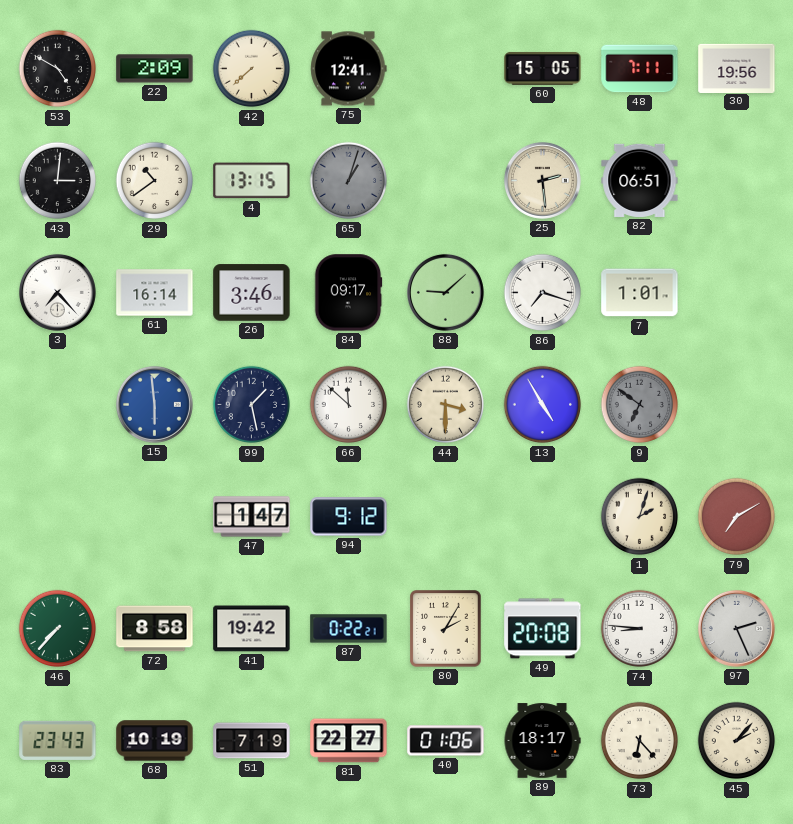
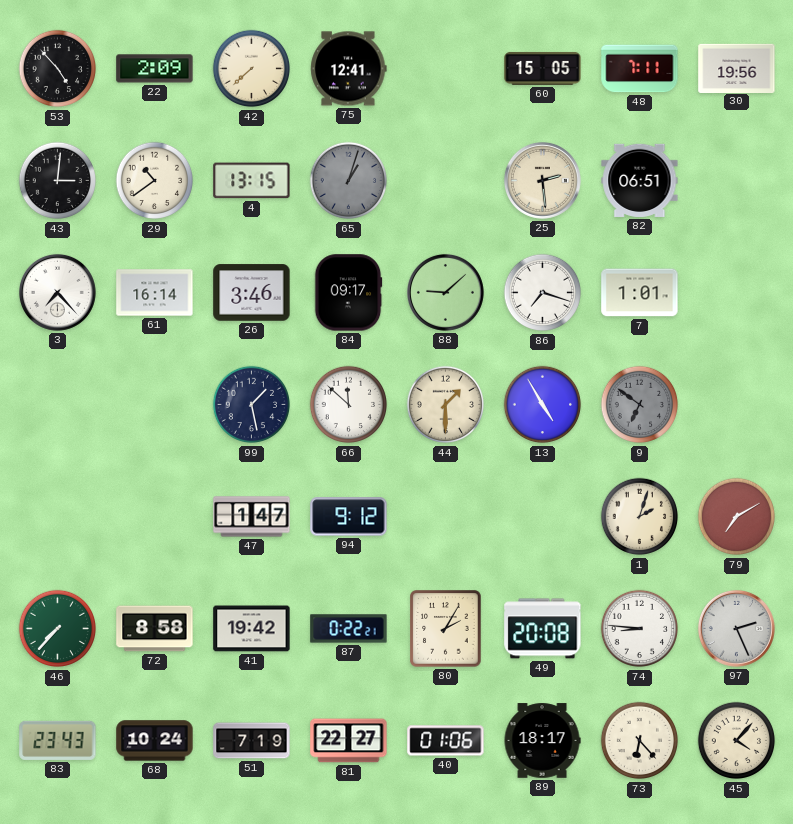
53: 4:50 -> 4:53
15: 5:59 -> none
44: 3:30 -> 1:30
68: 10:19 -> 10:24
45: 2:07 -> 4:07
